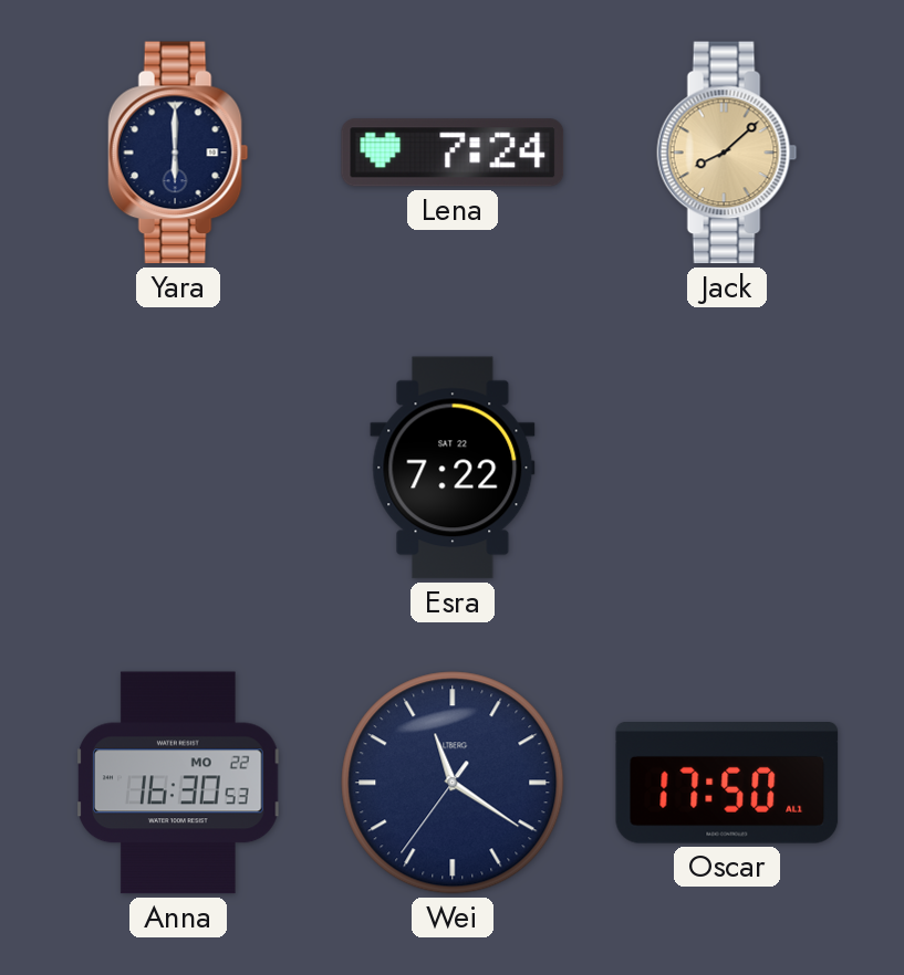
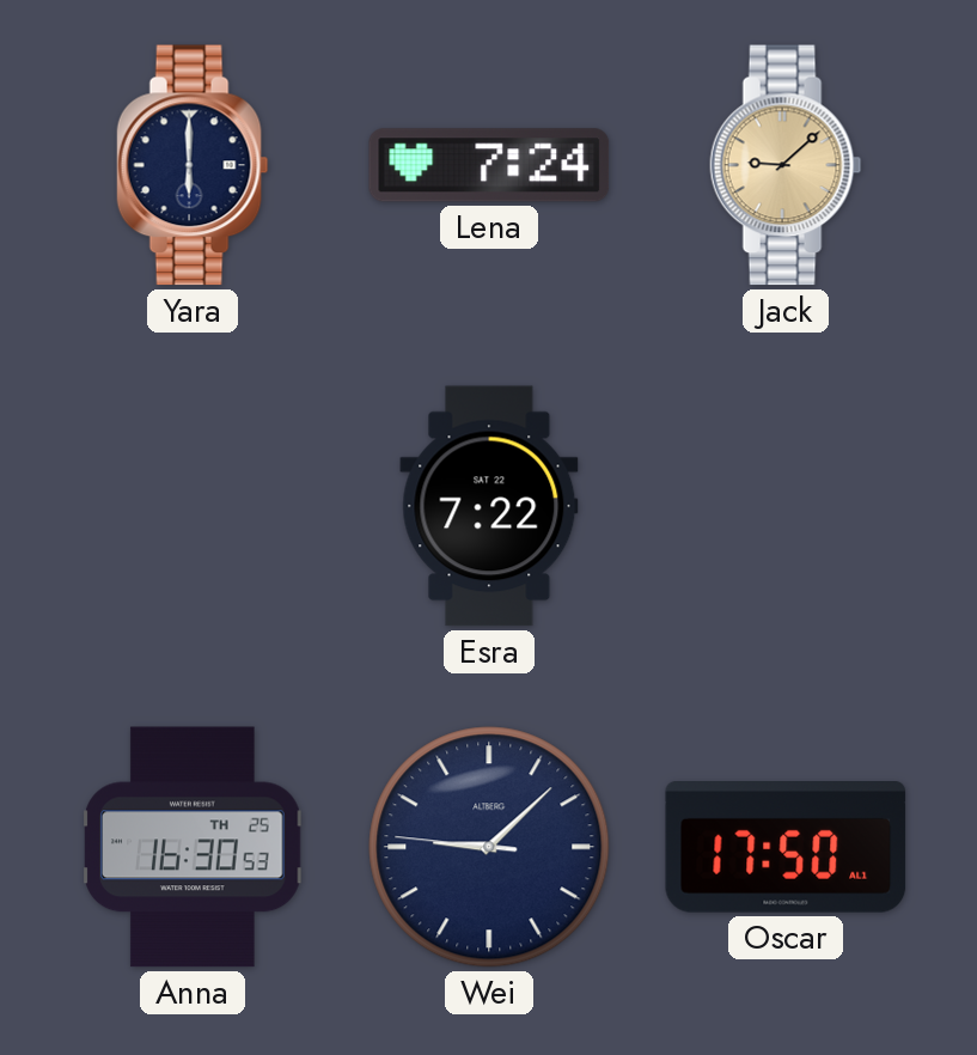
Jack: 8:08 -> 9:08
Anna date: MO 22 -> TH 25
Wei: 11:20 -> 9:07
